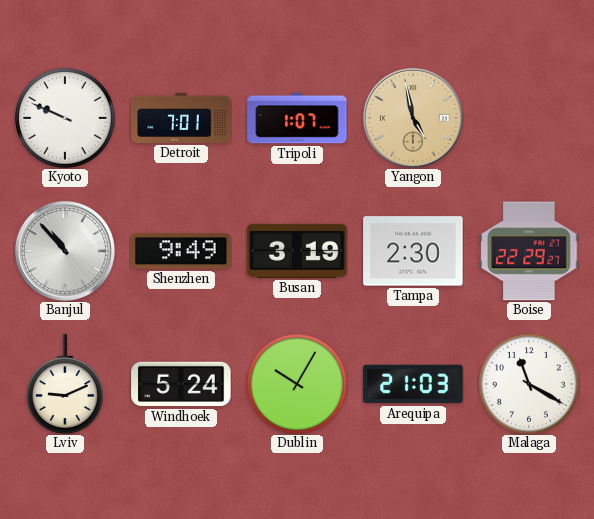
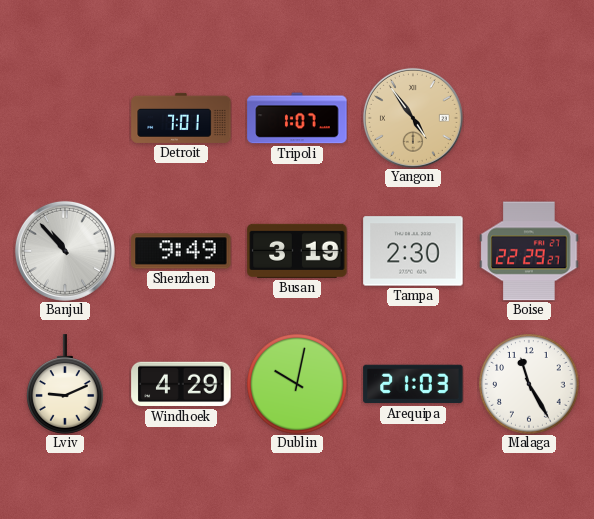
Kyoto: 9:49 -> none
Yangon: 4:58 -> 4:54
Windhoek: 5:24 -> 4:29
Dublin: 10:05 -> 10:02
Malaga: 11:20 -> 11:25
